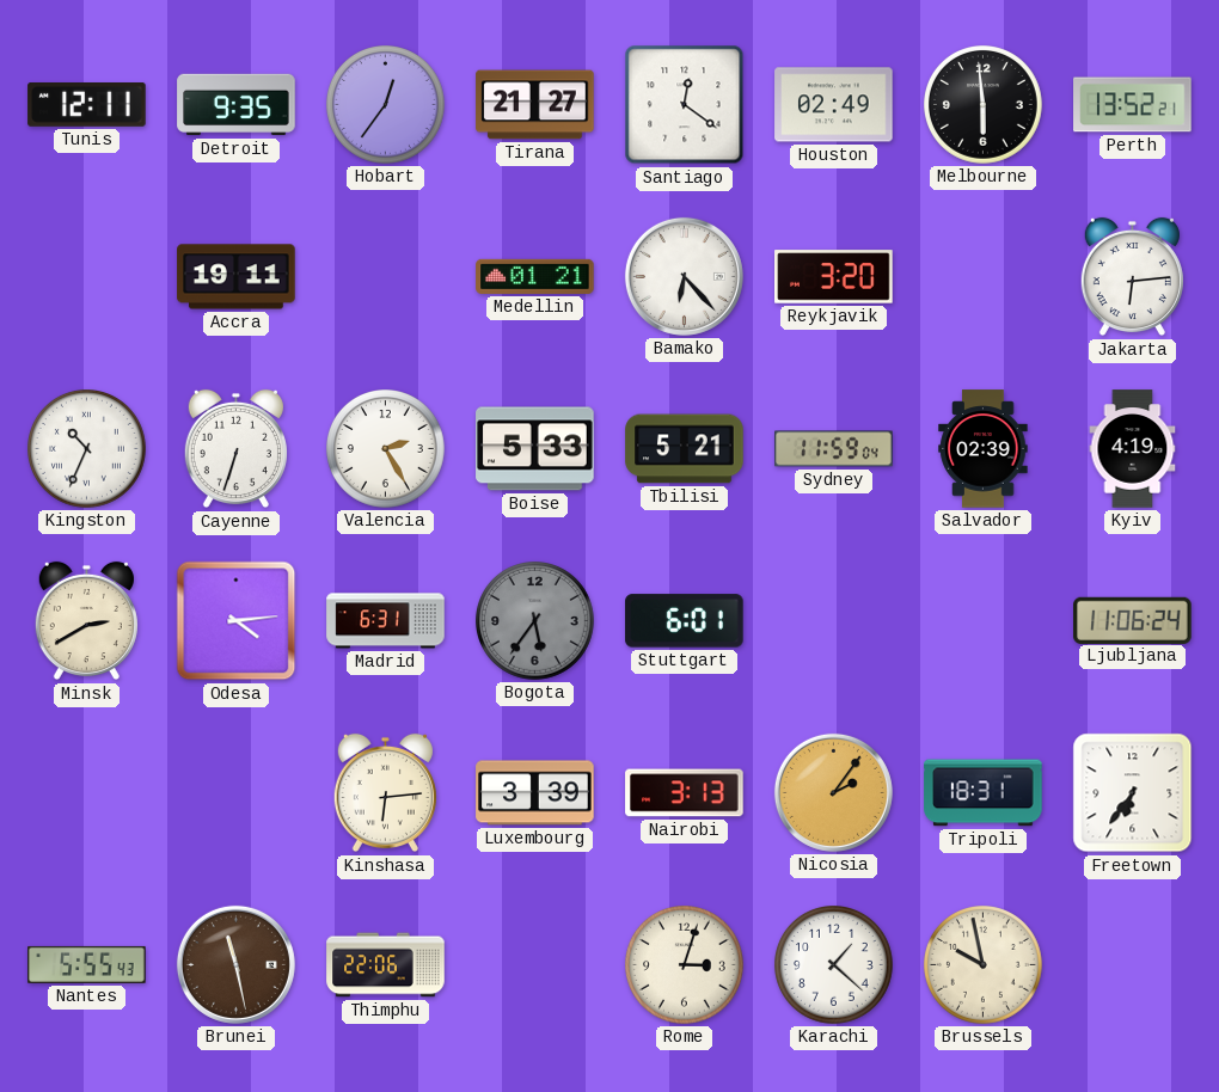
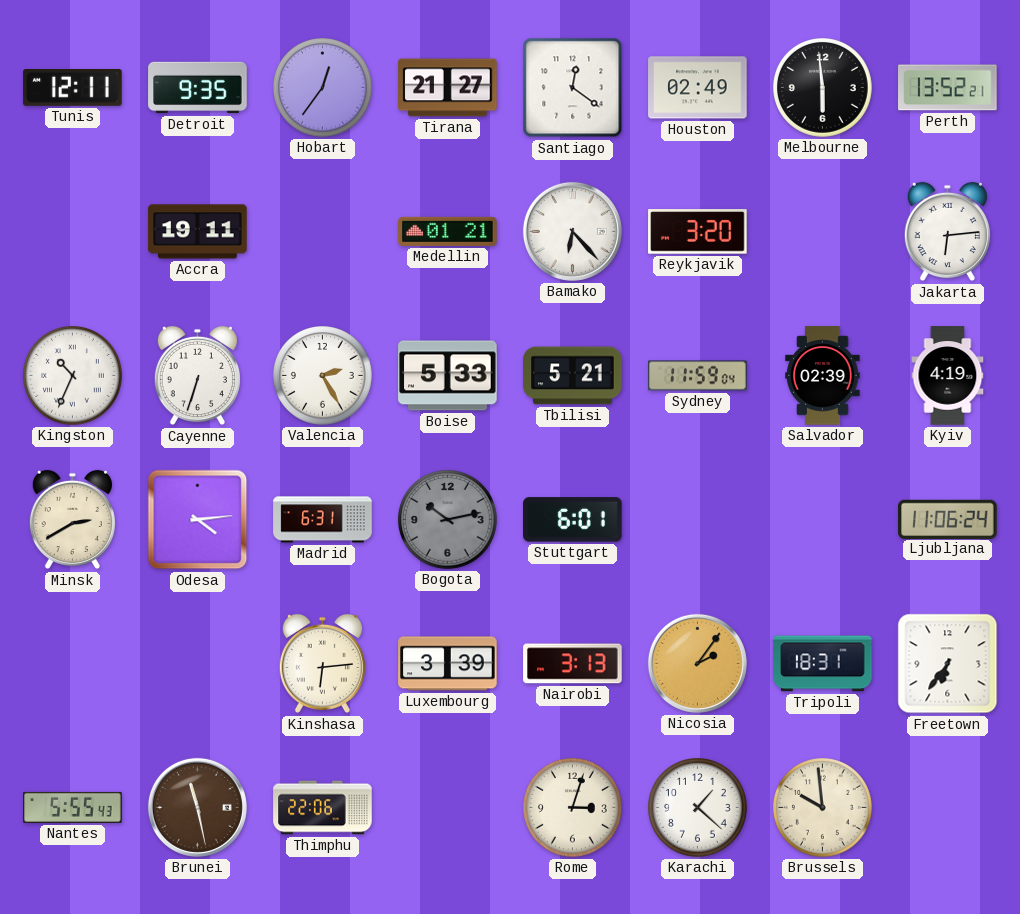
Bogota: 5:36 -> 10:13
Brussels: 9:58 -> 9:59
